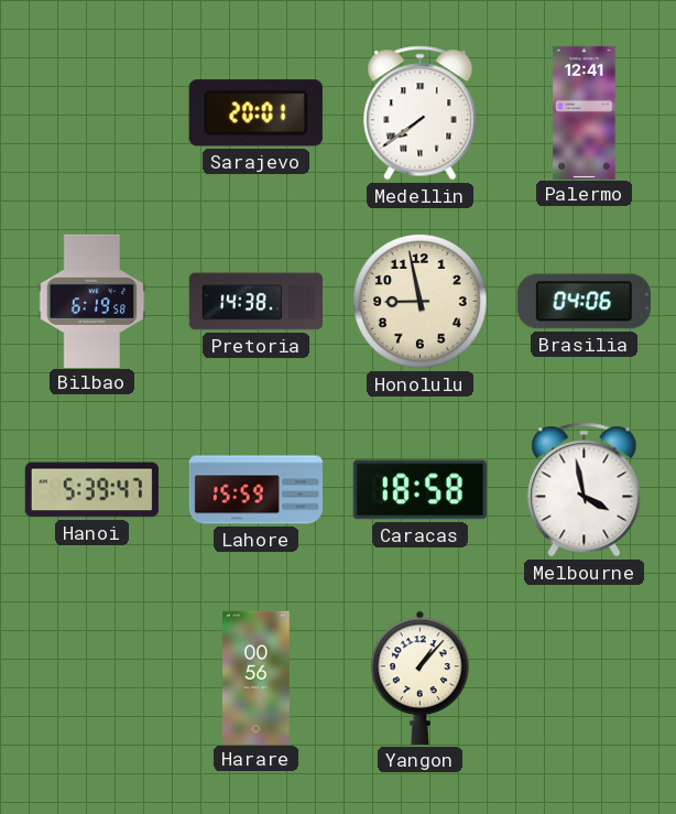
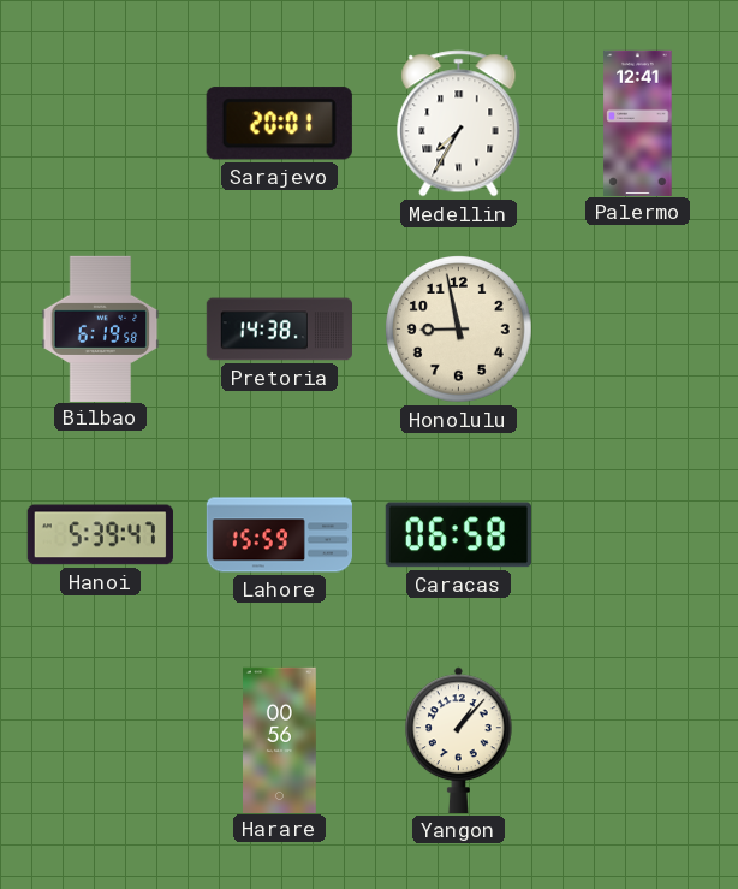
Medellin: 7:39 -> 7:35
Brasilia: 04:06 -> none
Caracas: 18:58 -> 06:58
Melbourne: 3:58 -> none
